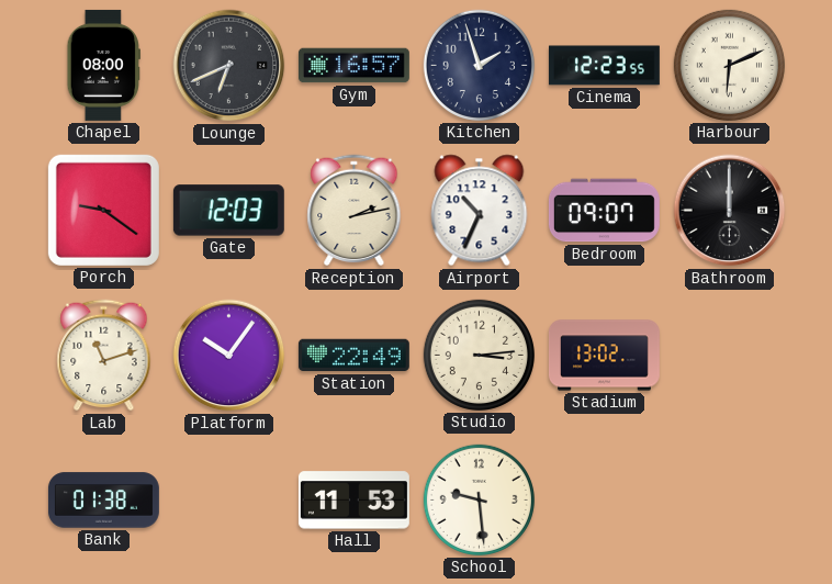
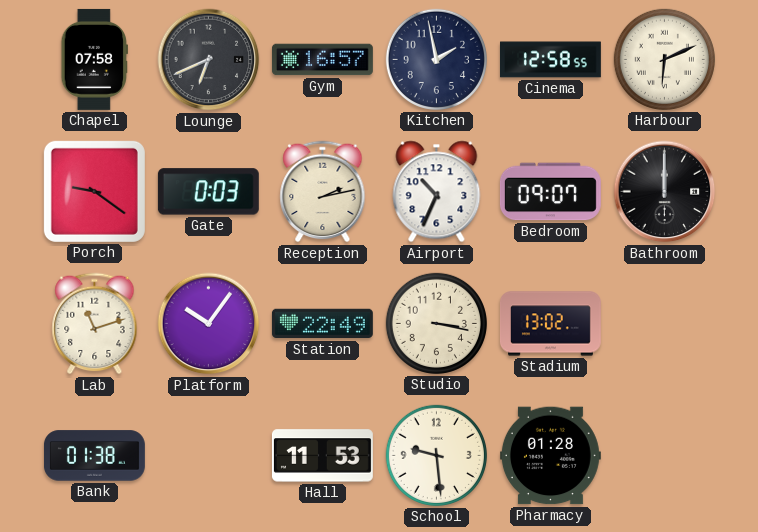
Chapel: 08:00 -> 07:58
Kitchen: 1:57 -> 1:58
Cinema: 12:23 -> 12:58
Gate: 12:03 -> 0:03
Studio: 3:14 -> 3:17
Pharmacy: none -> 01:28
